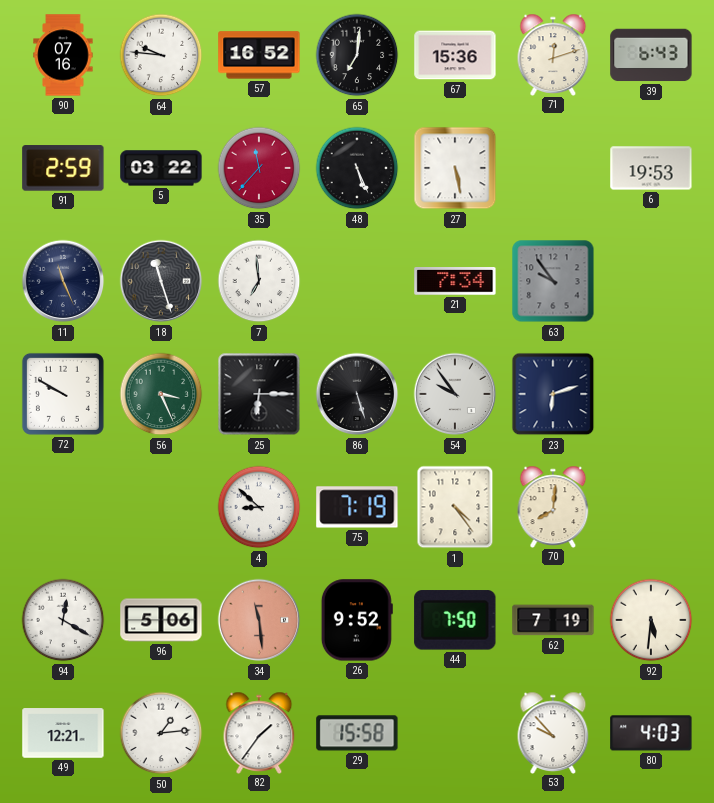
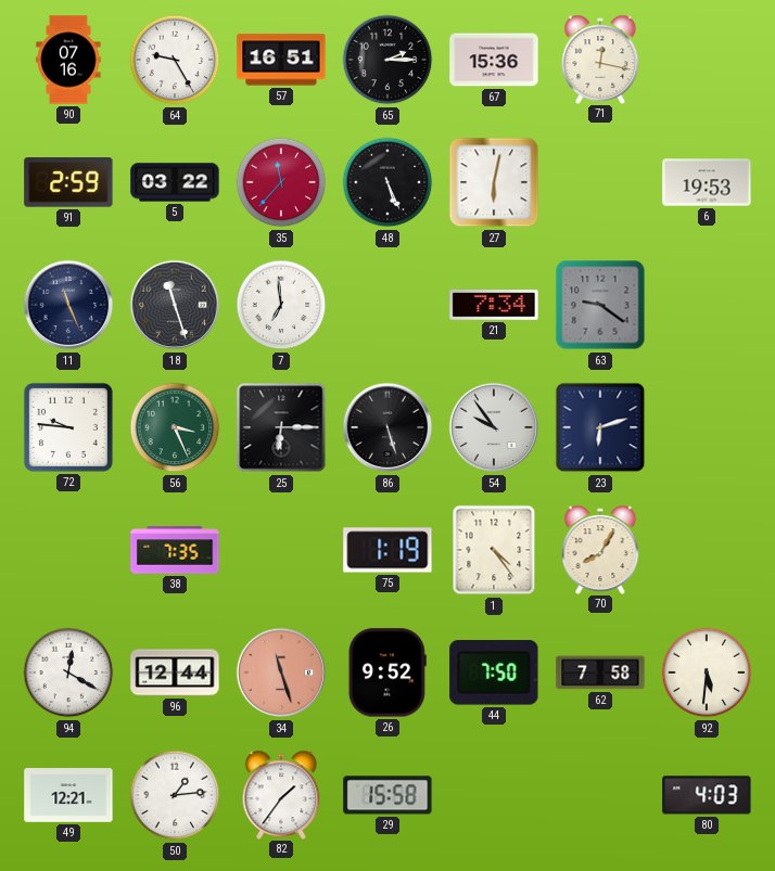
64: 9:46 -> 9:25
57: 16:52 -> 16:51
65: 7:01 -> 2:15
71: 12:12 -> 12:17
39: 6:43 -> none
27: 5:28 -> 6:02
63: 9:54 -> 9:21
72: 9:50 -> 9:46
38: none -> 7:35
4: 8:52 -> none
75: 7:19 -> 1:19
70: 8:01 -> 8:05
96: 5:06 -> 12:44
34: 11:29 -> 11:27
62: 7:19 -> 7:58
53: 9:53 -> none
